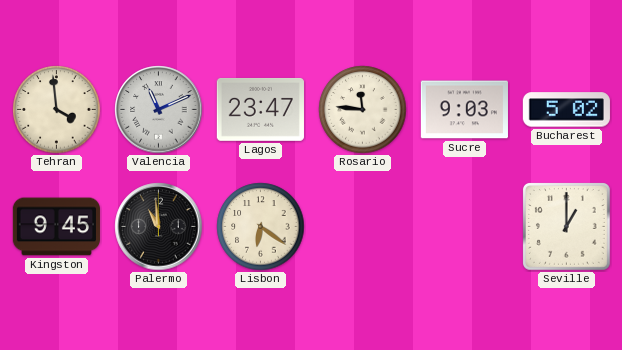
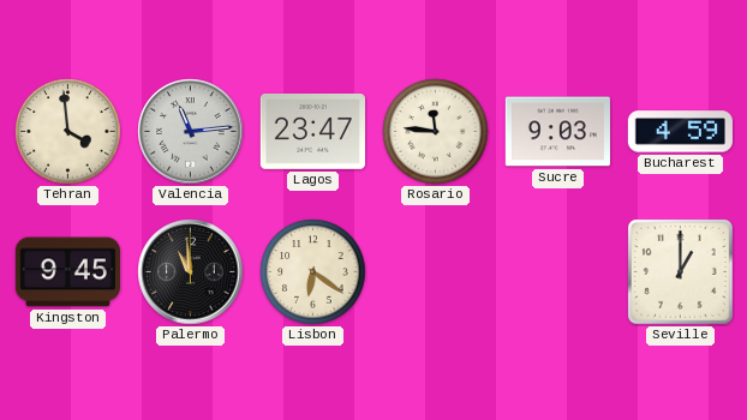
Valencia: 11:11 -> 11:14
Bucharest: 5:02 -> 4:59
